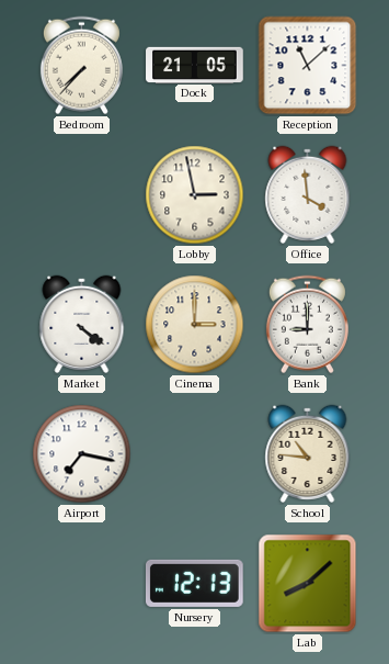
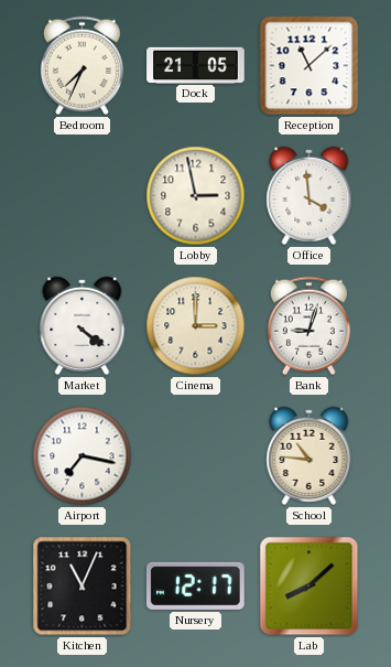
Bedroom: 7:37 -> 7:34
Bank: 9:00 -> 9:03
Kitchen: none -> 11:04
Nursery: 12:13 -> 12:17
